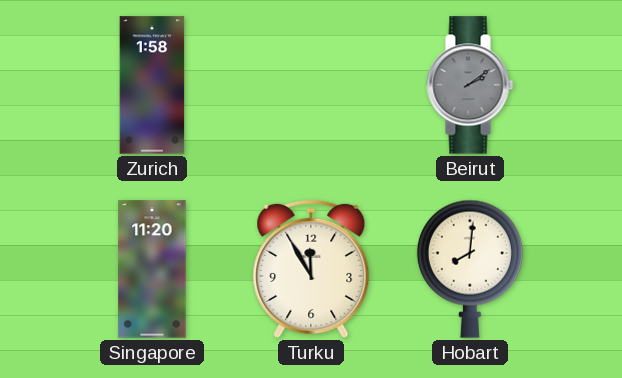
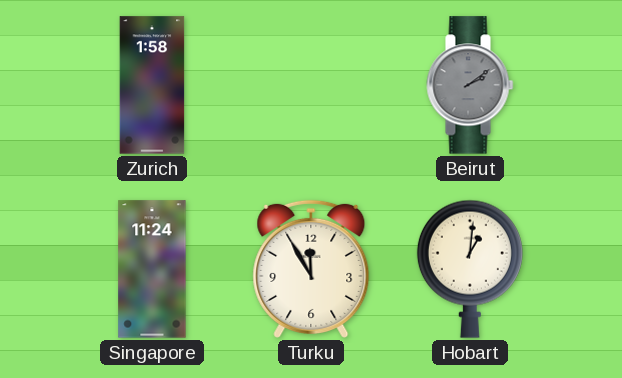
Singapore: 11:20 -> 11:24
Hobart: 8:01 -> 1:01
